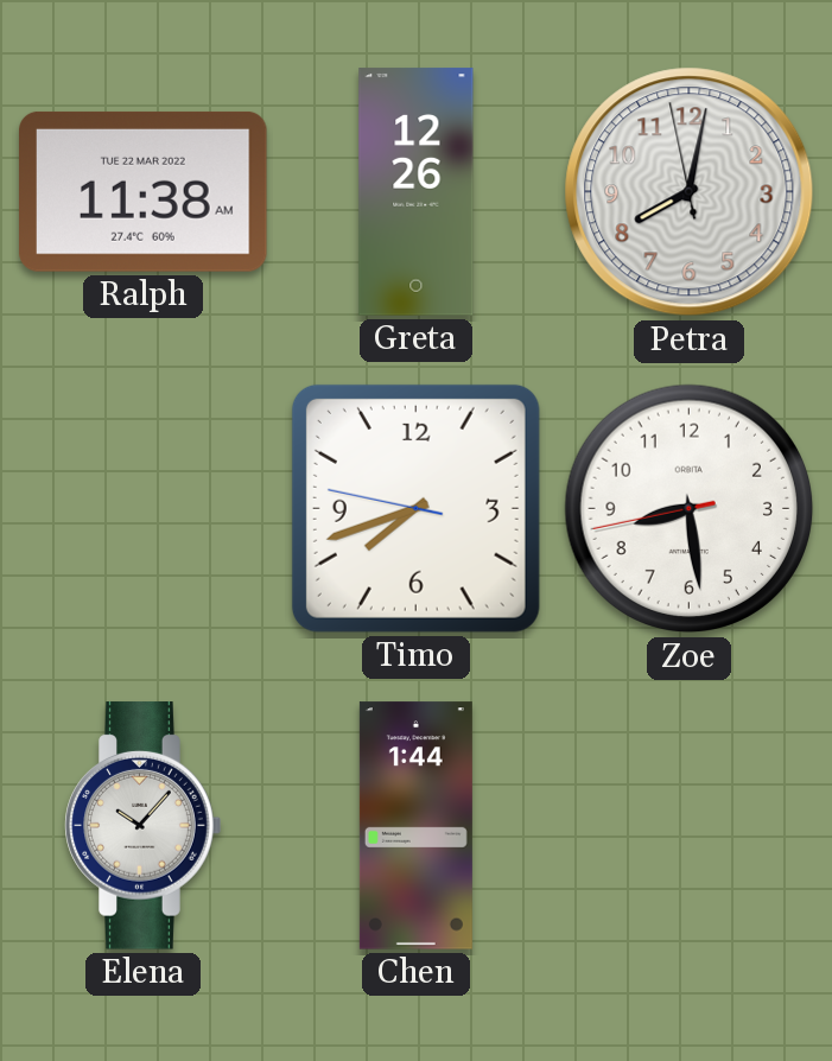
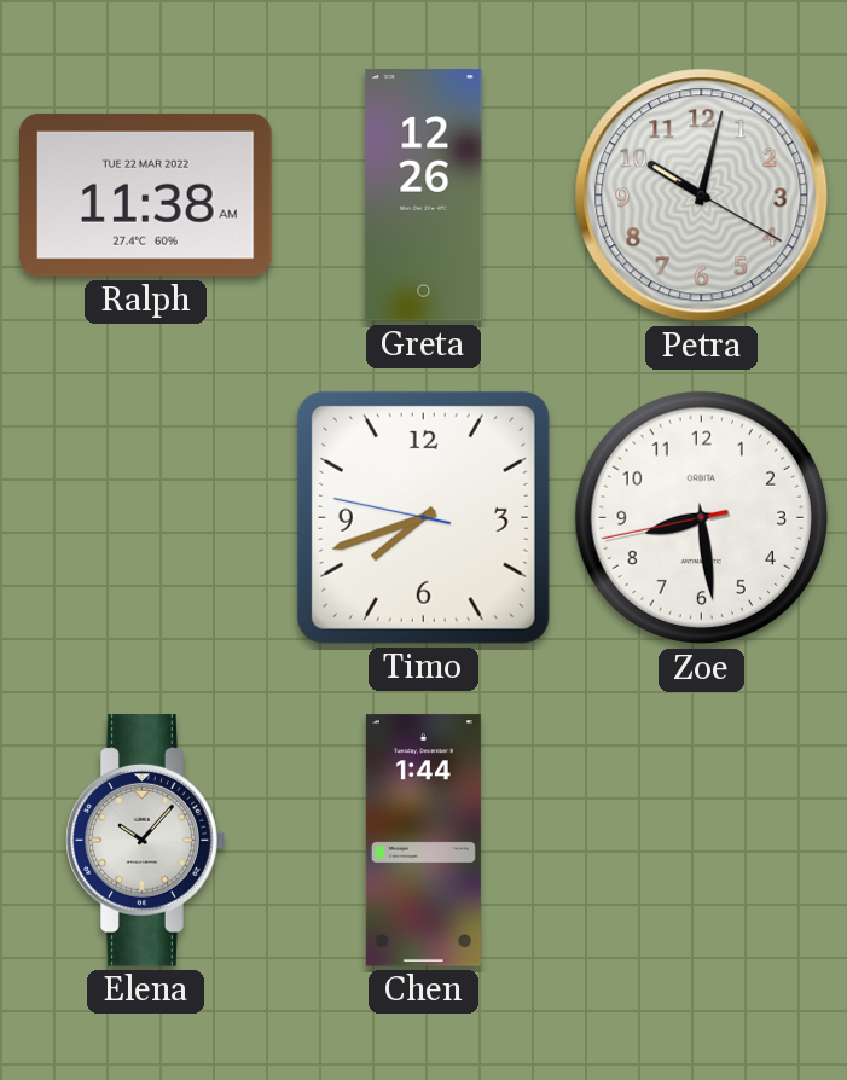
Petra: 8:01 -> 10:02
